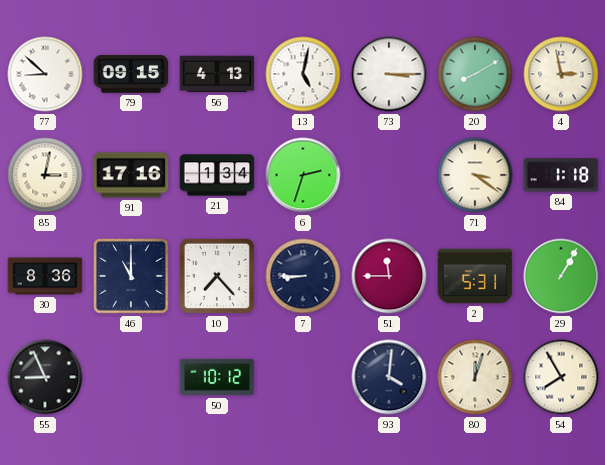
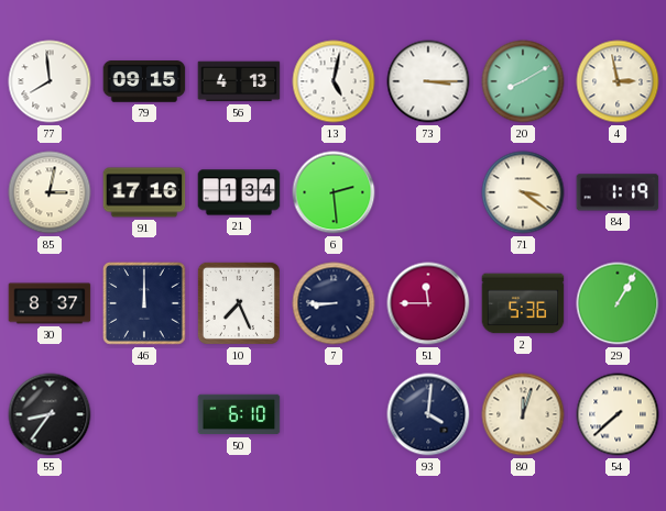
77: 8:52 -> 7:59
6: 2:33 -> 2:29
84: 1:18 -> 1:19
30: 8:36 -> 8:37
46: 11:00 -> 12:00
10: 7:23 -> 7:26
2: 5:31 -> 5:36
55: 8:56 -> 8:36
50: 10:12 -> 6:10
54: 7:55 -> 7:38
